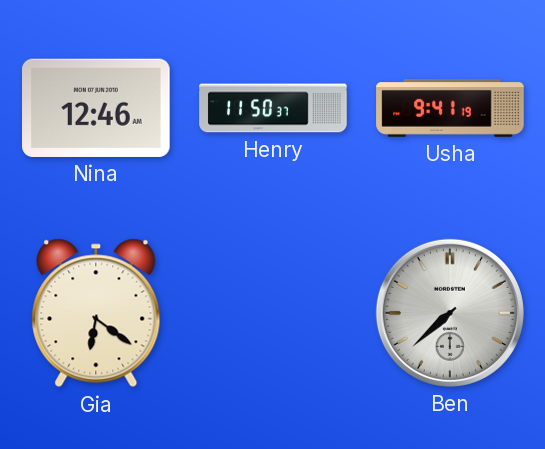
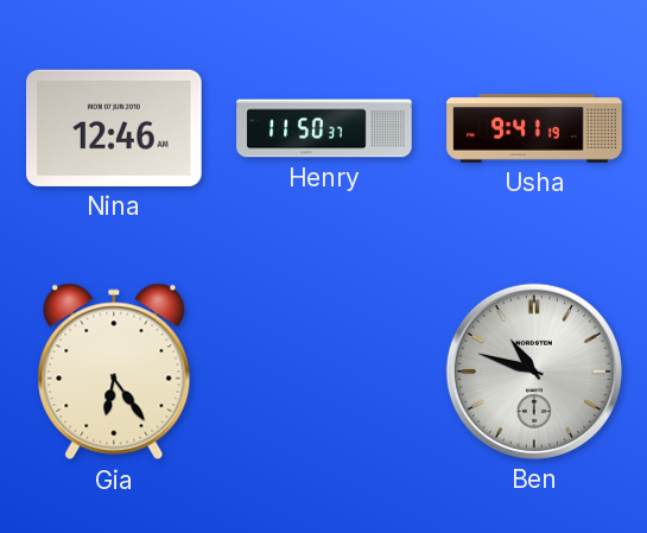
Gia: 6:21 -> 6:24
Ben: 7:38 -> 10:48
